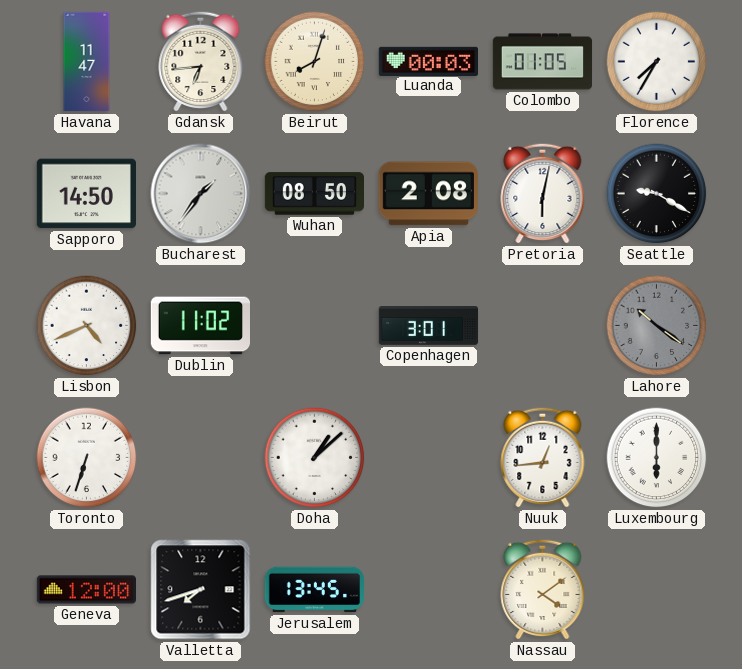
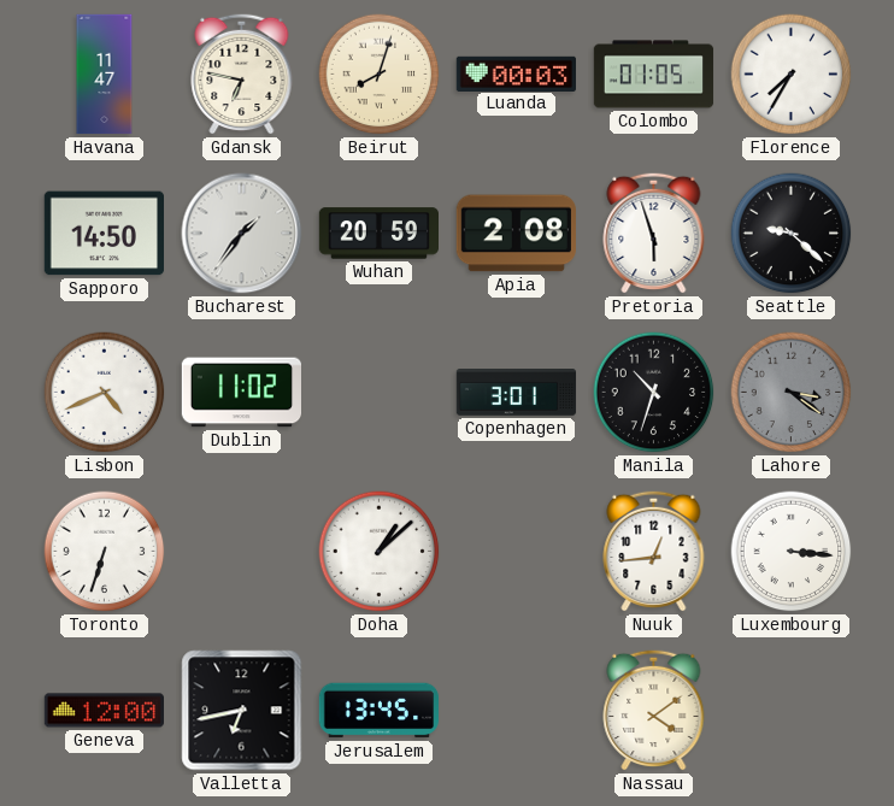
Gdansk: 6:44 -> 6:47
Wuhan: 08:50 -> 20:59
Pretoria: 6:02 -> 5:57
Seattle: 9:20 -> 9:22
Manila: none -> 10:33
Lahore: 10:21 -> 3:21
Luxembourg: 6:00 -> 3:16
Valletta: 7:42 -> 6:43
